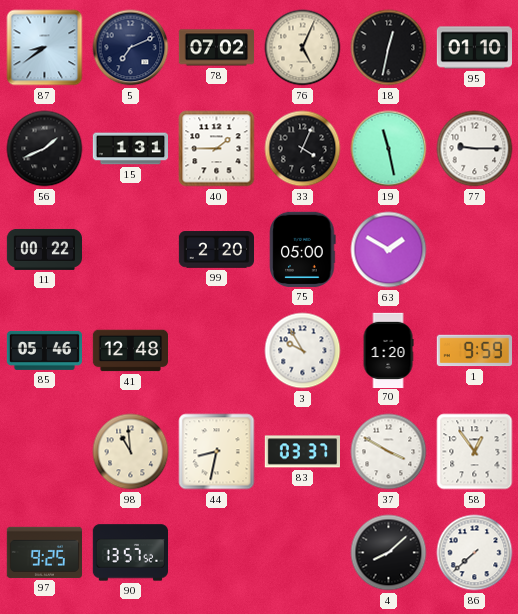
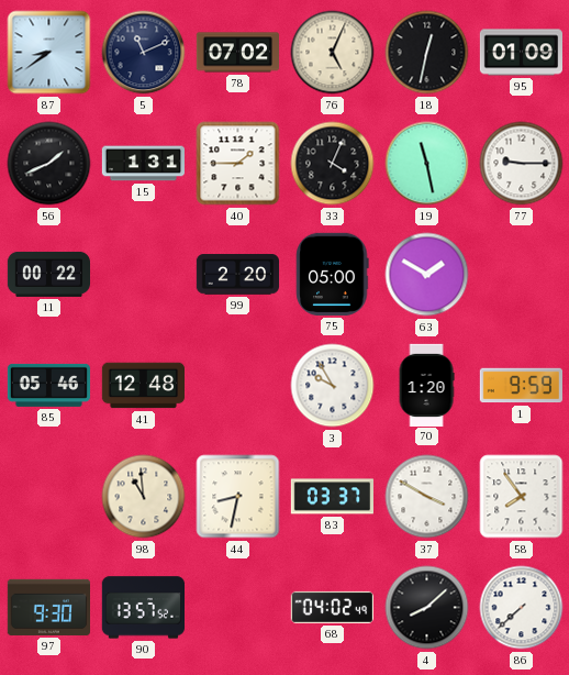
5: 7:11 -> 11:11
95: 01:10 -> 01:09
58: 12:54 -> 7:54
97: 9:25 -> 9:30
68: none -> 04:02
